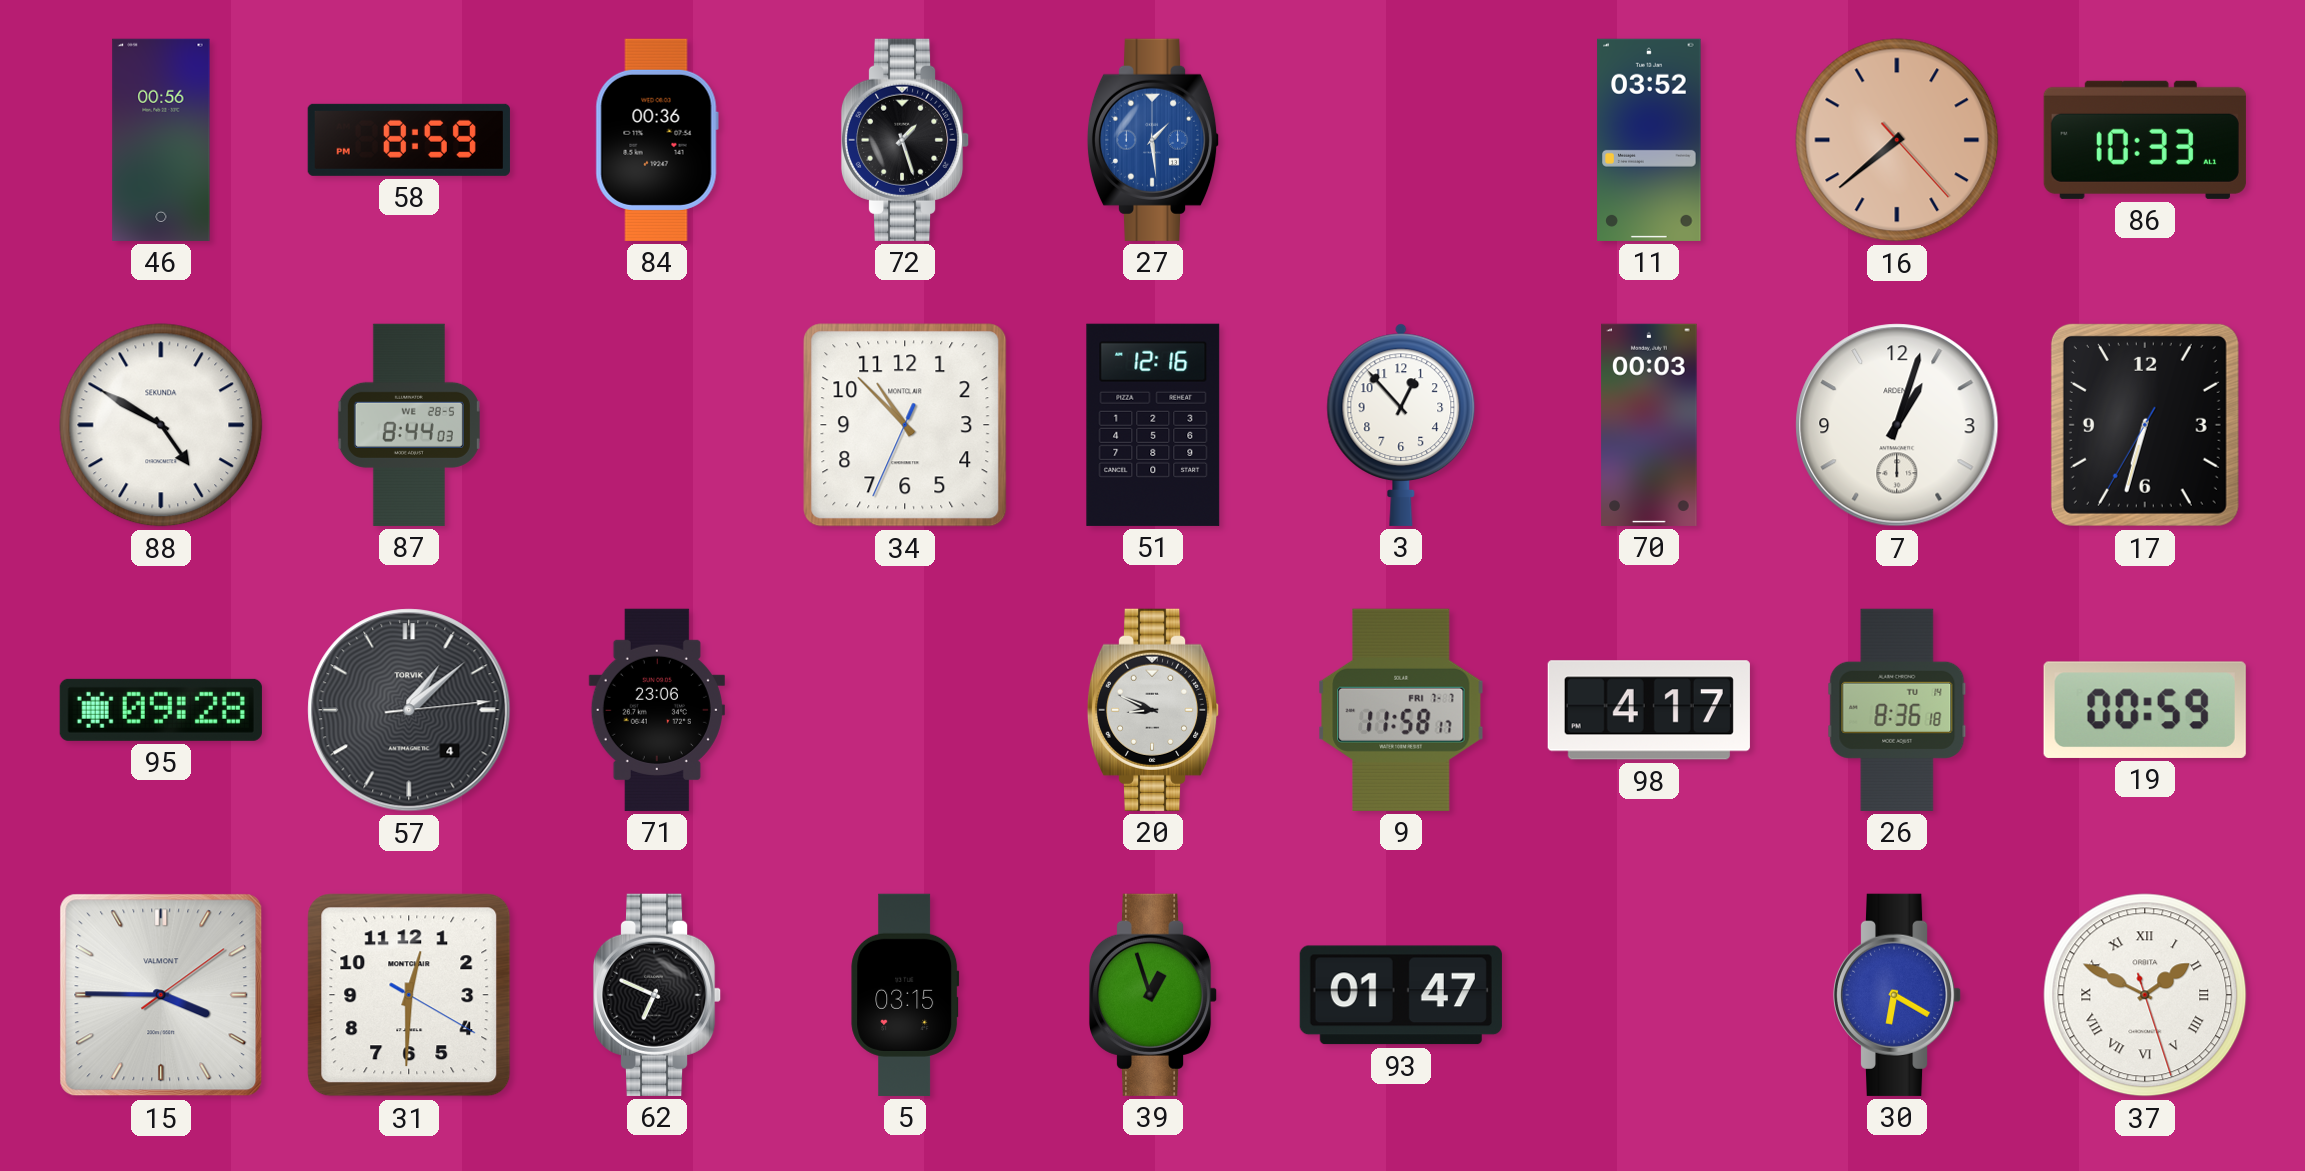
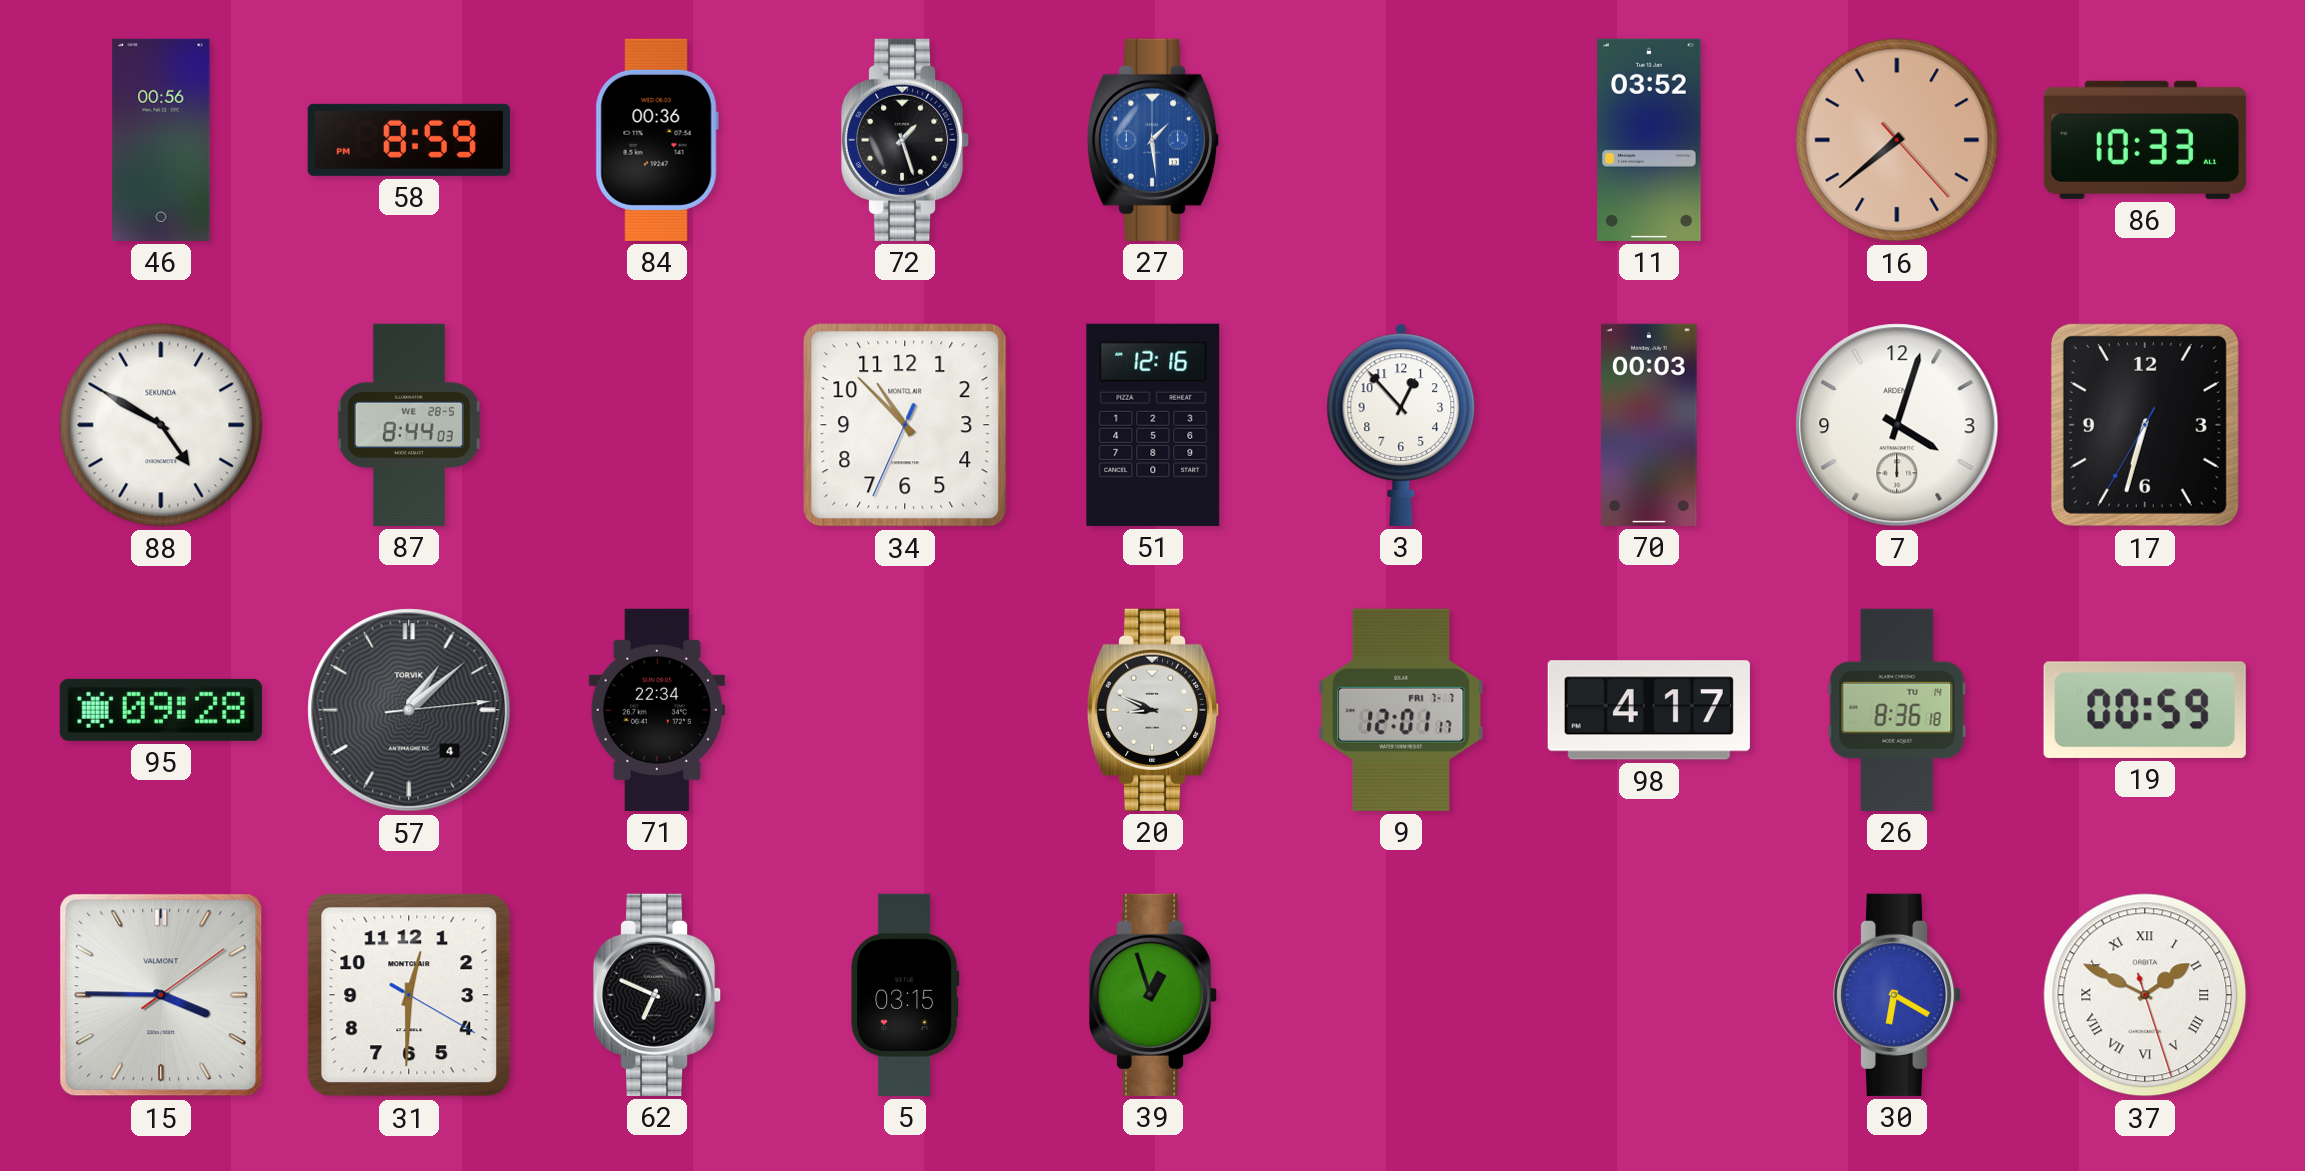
7: 1:03 -> 4:03
71: 23:06 -> 22:34
9: 11:58 -> 12:01
93: 01:47 -> none
